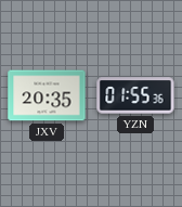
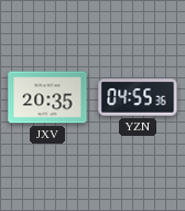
YZN: 01:55 -> 04:55
